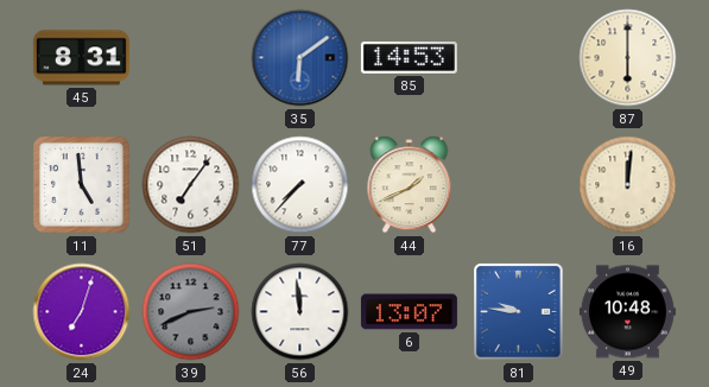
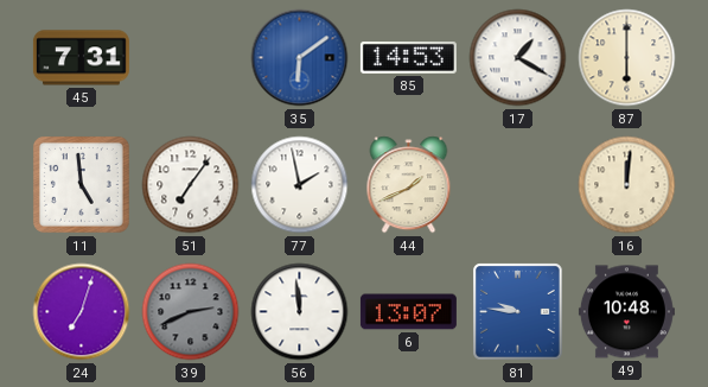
45: 8:31 -> 7:31
17: none -> 1:20
77: 7:37 -> 1:58
